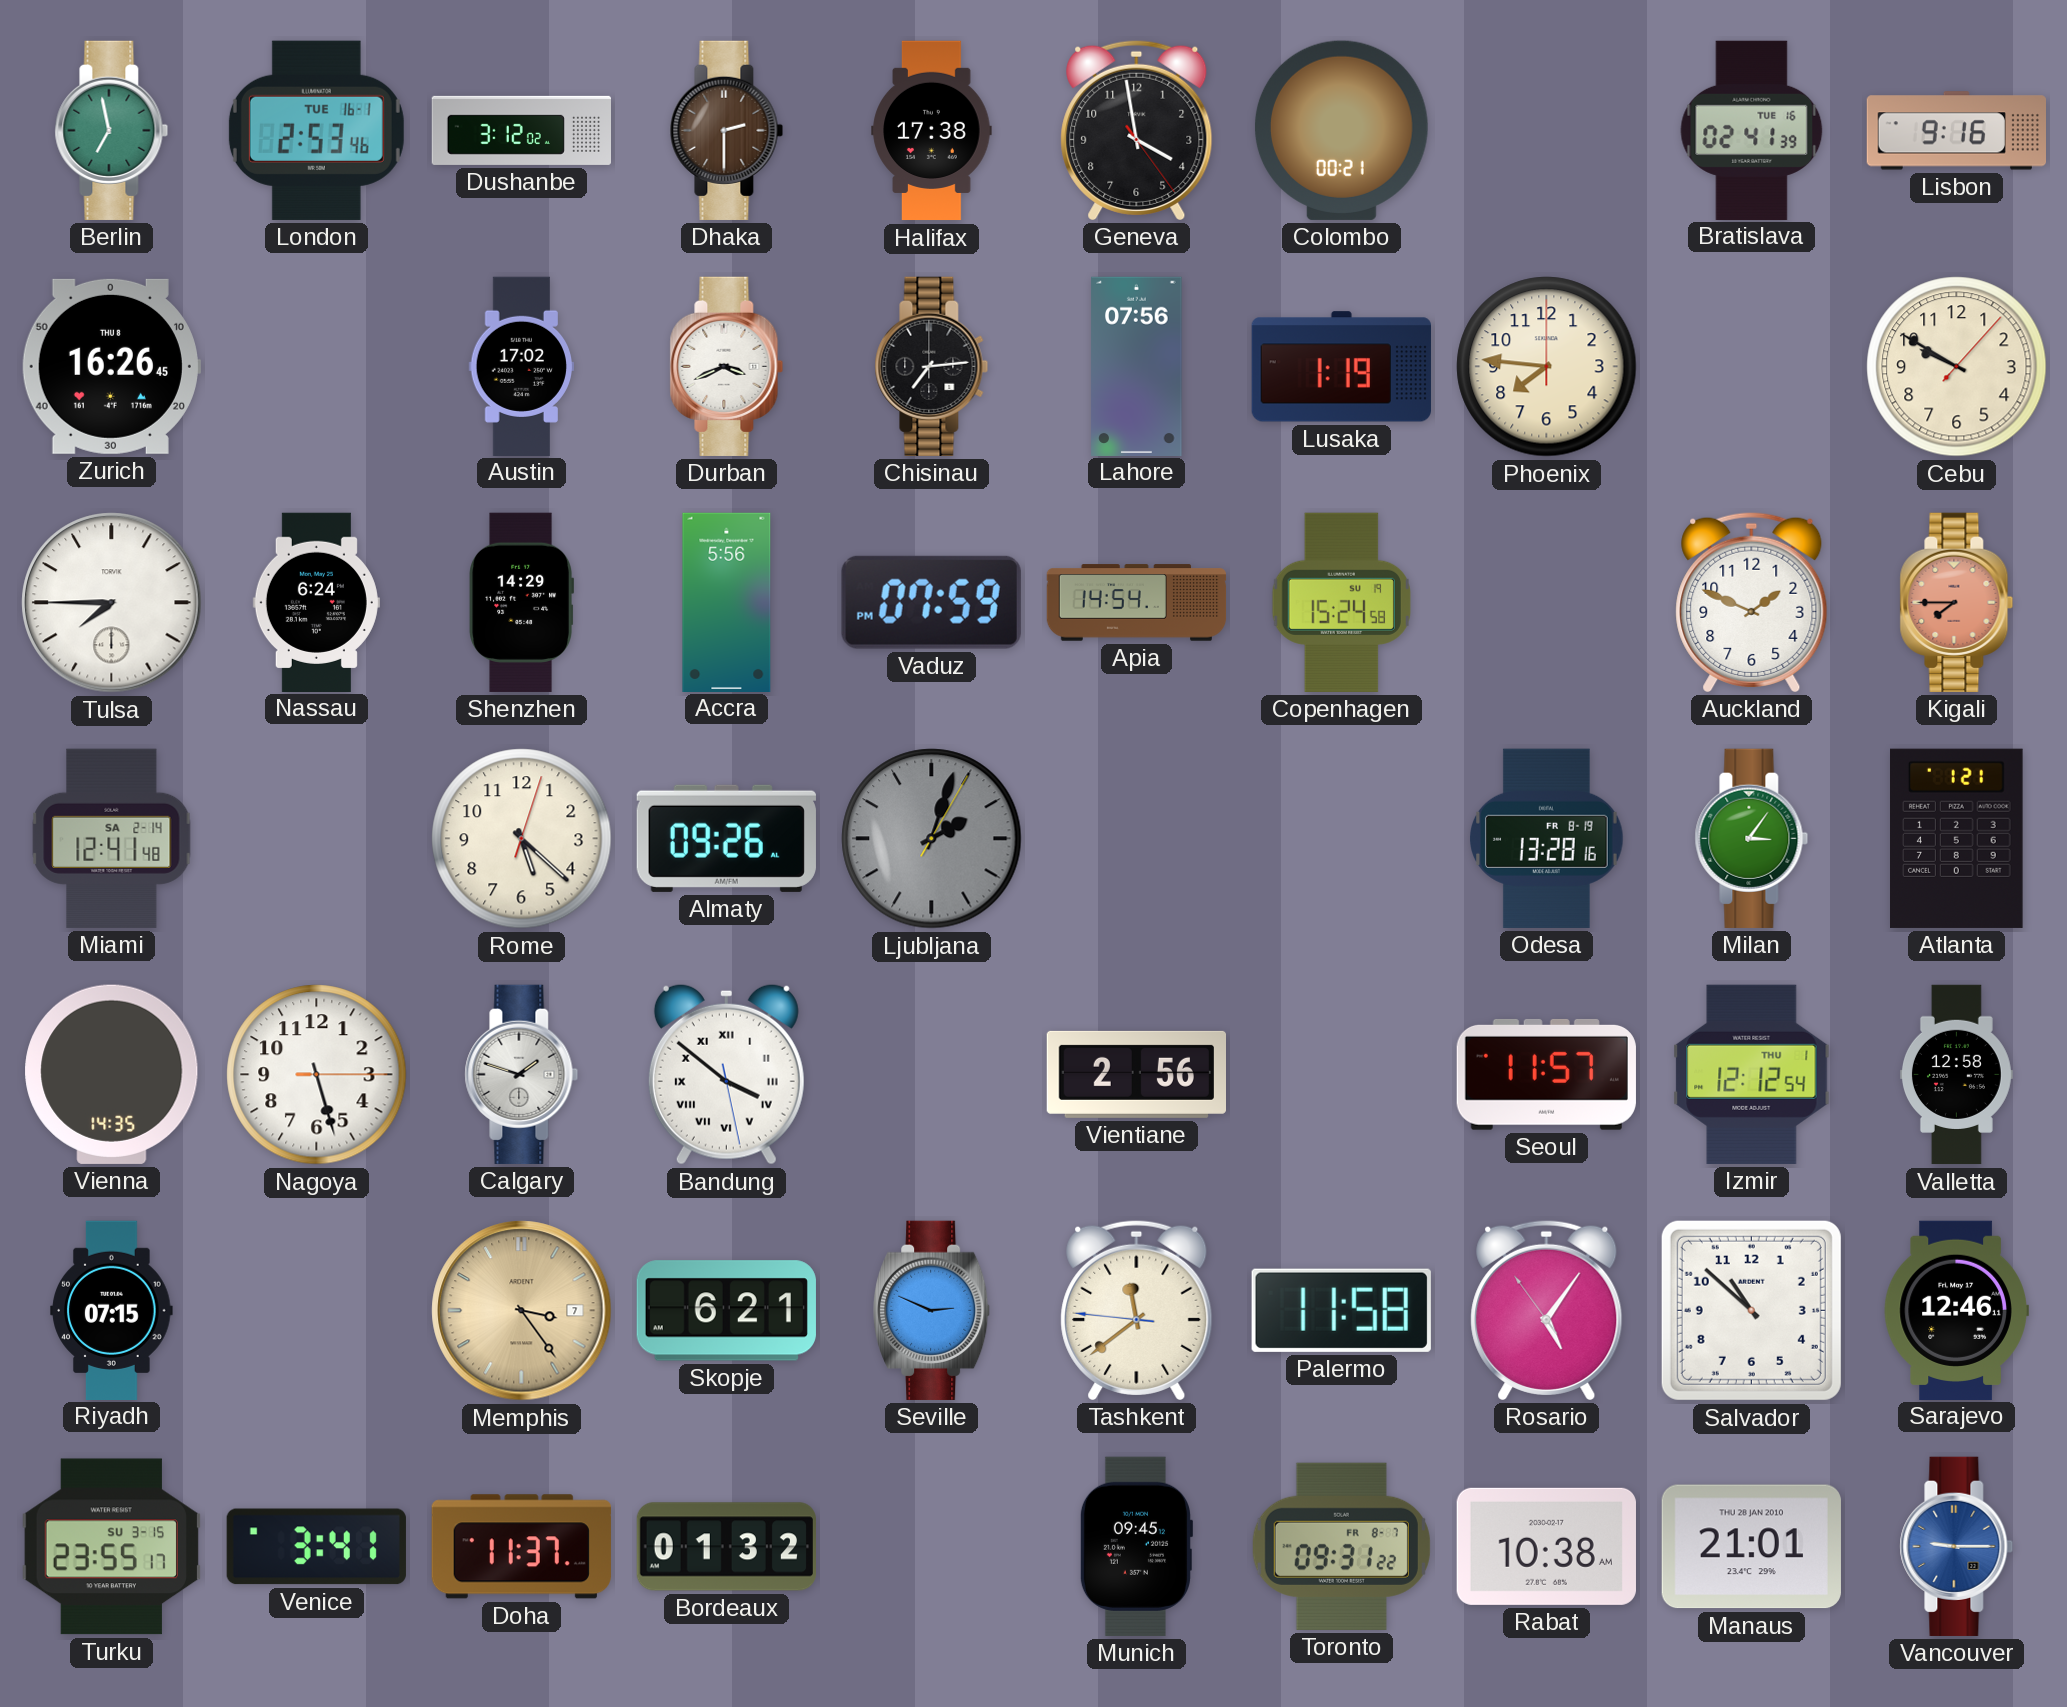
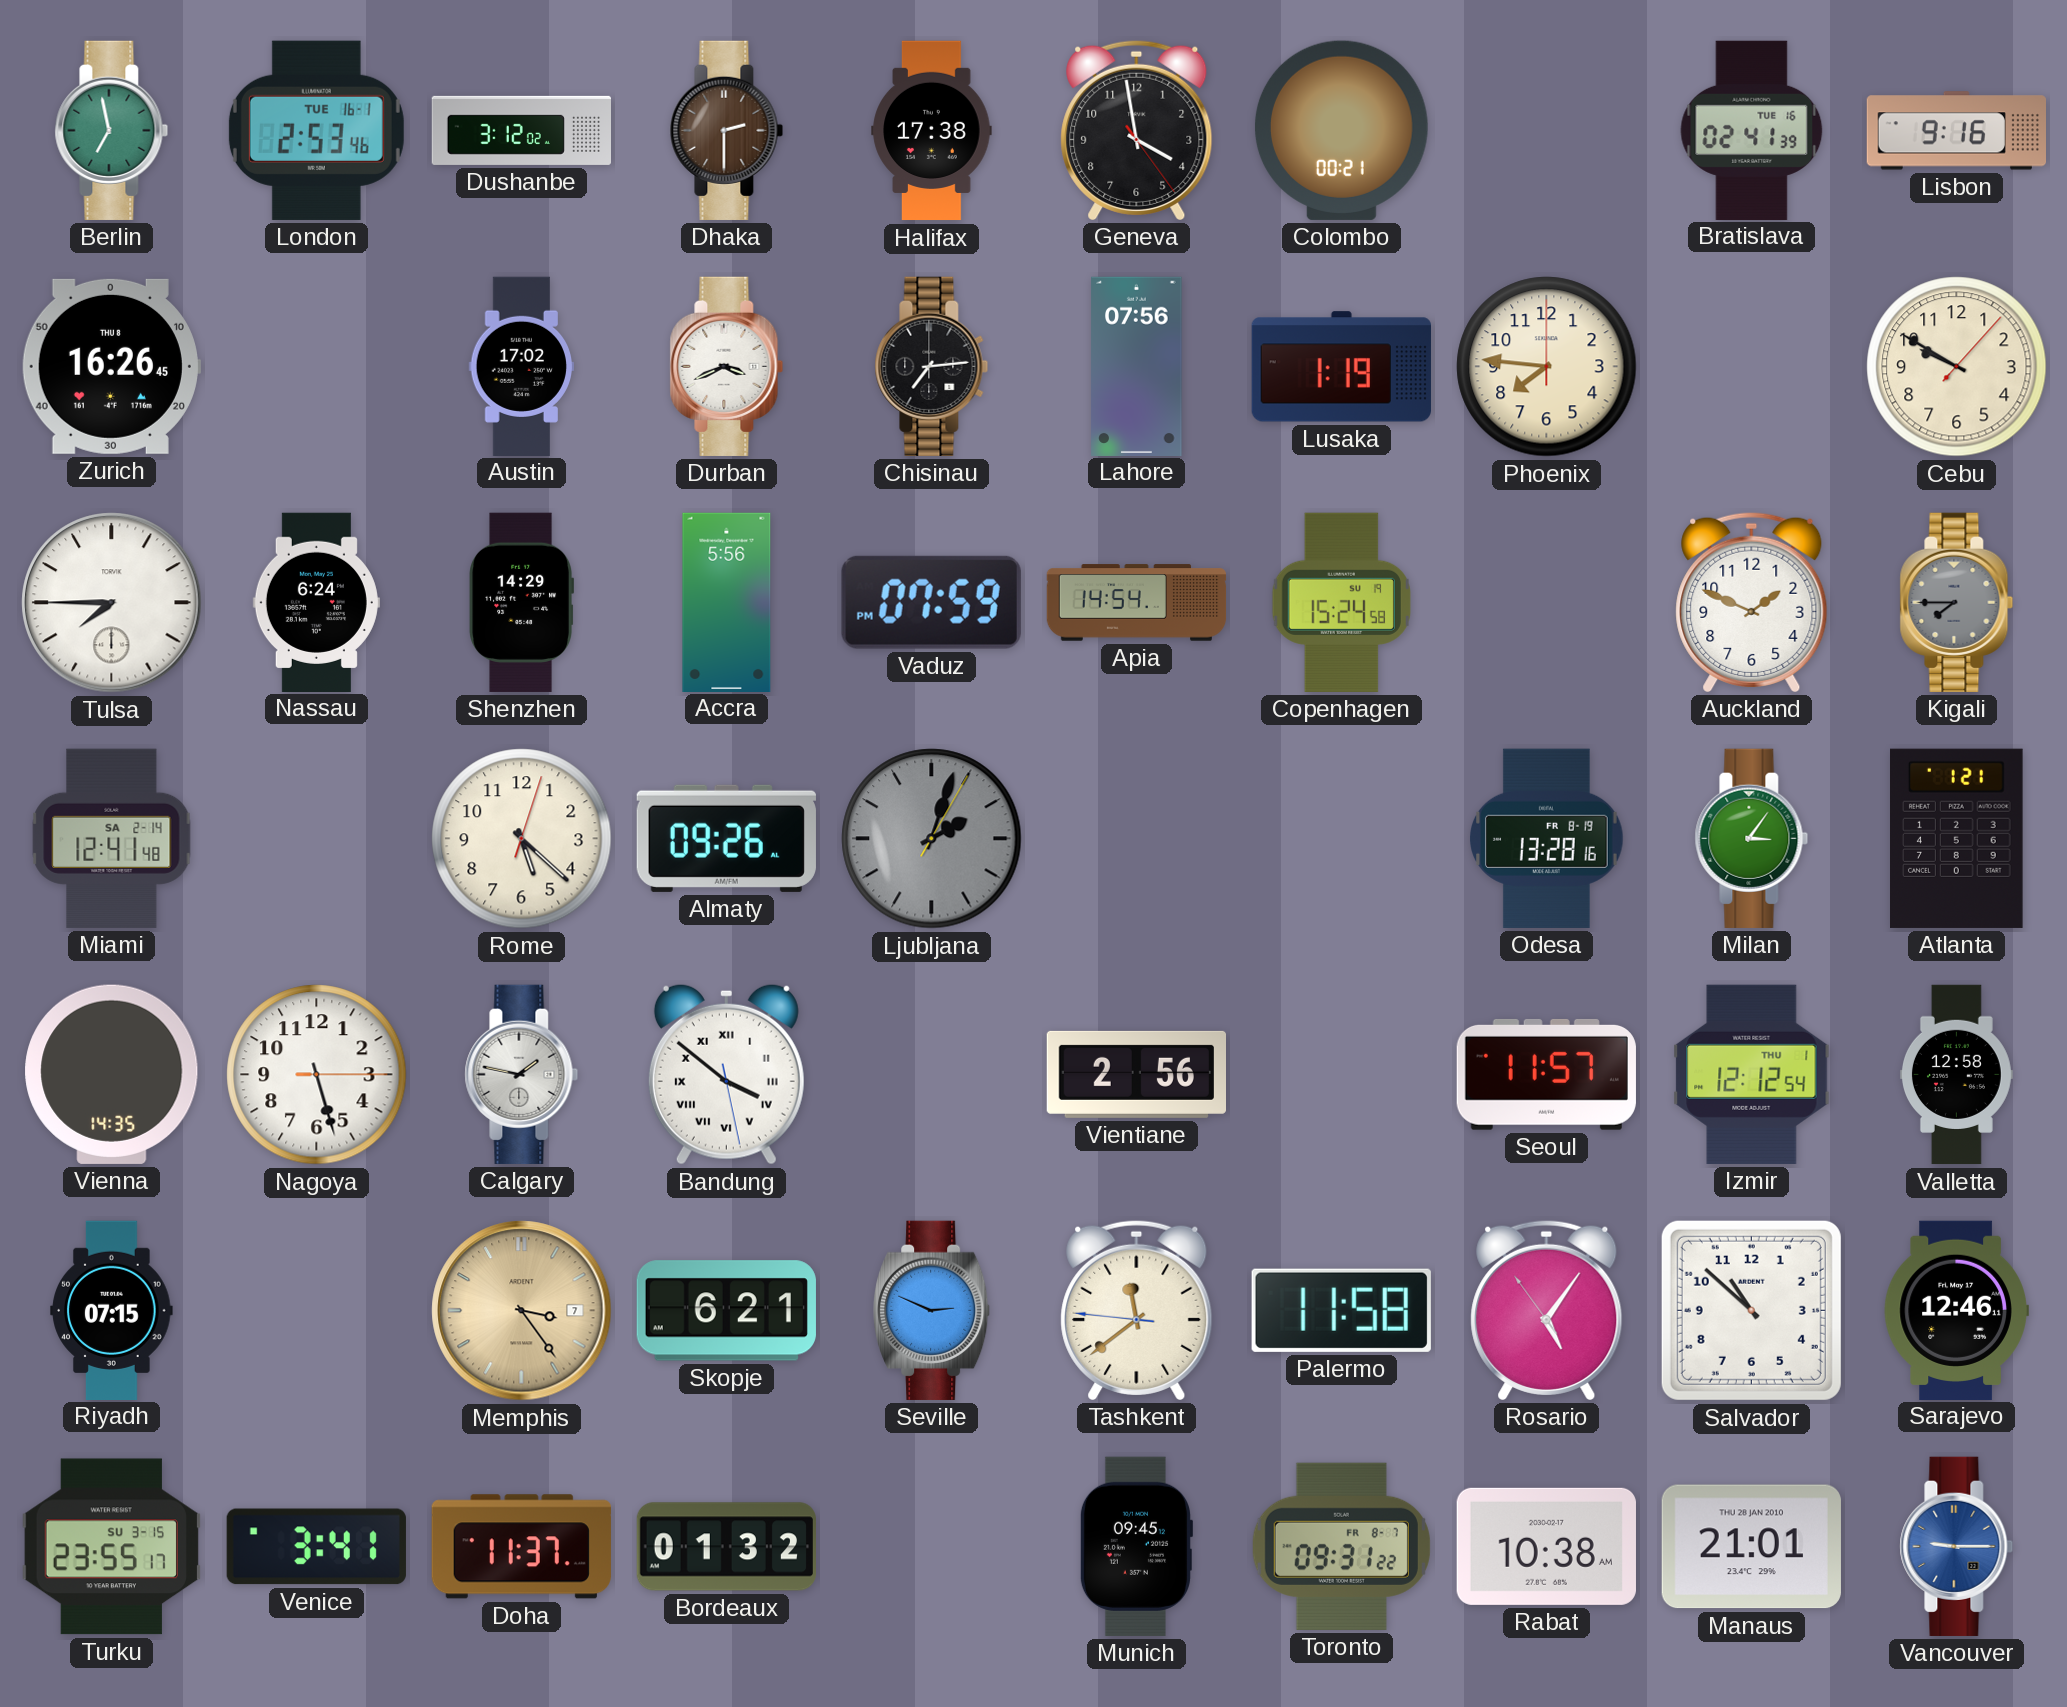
Kigali dial: salmon -> grey
Calgary: 1:48 -> 1:47
